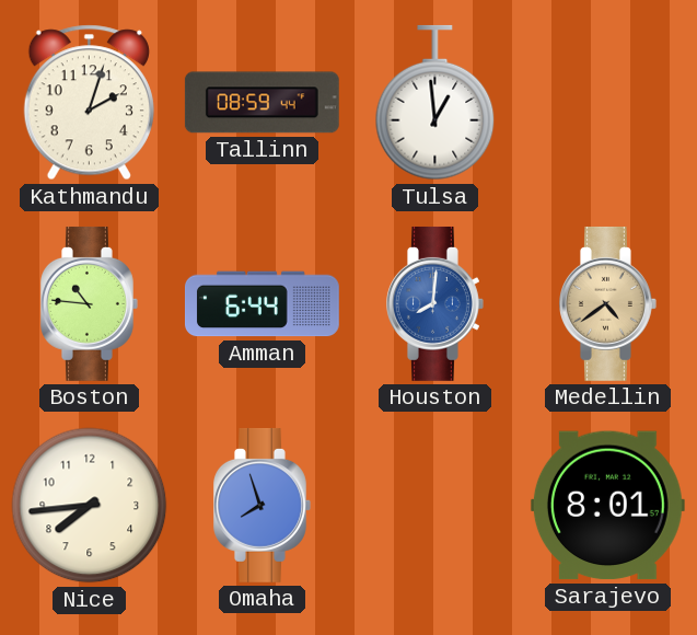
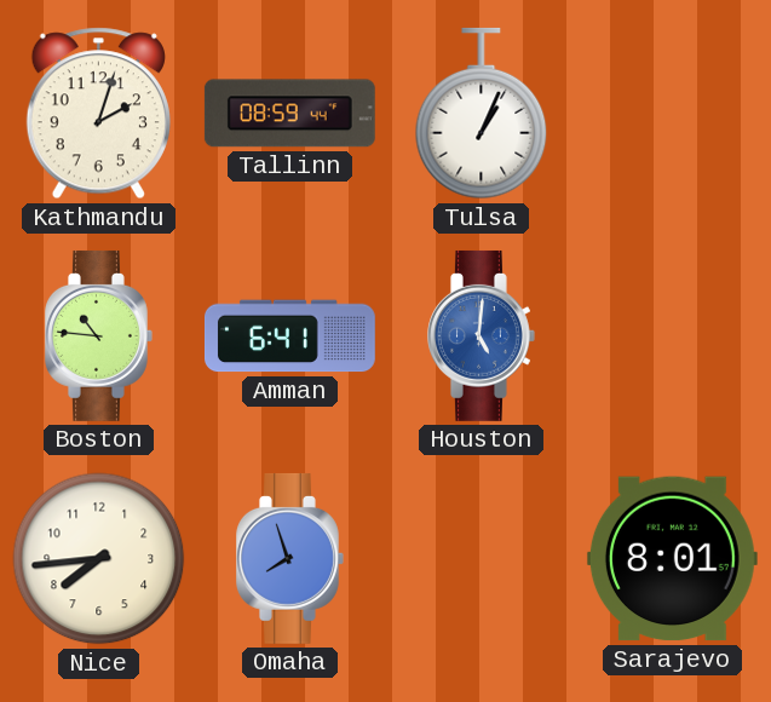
Tulsa: 12:59 -> 1:04
Amman: 6:44 -> 6:41
Houston: 8:01 -> 5:01
Medellin: 4:39 -> none
